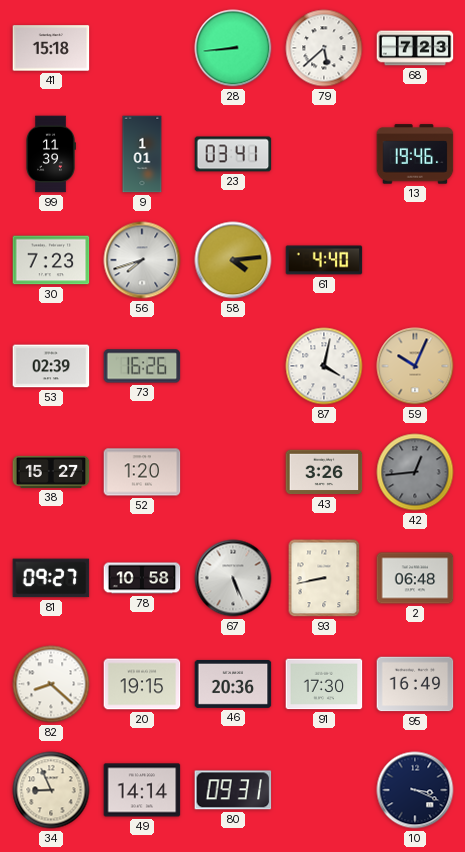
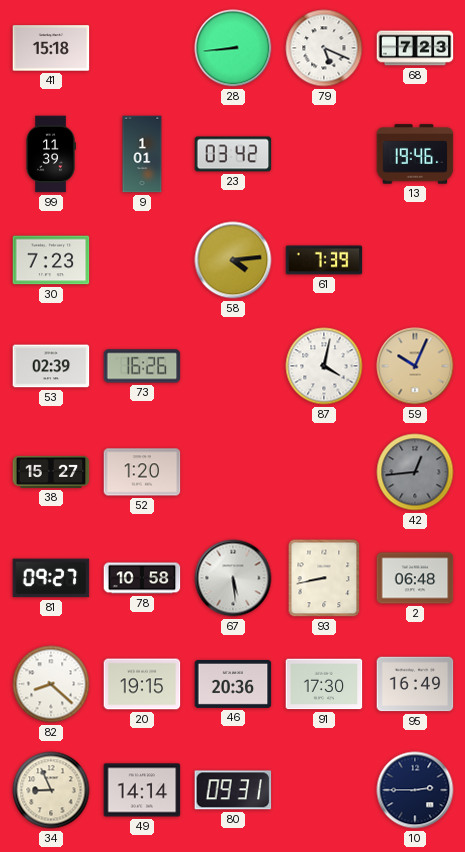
79: 5:38 -> 5:19
23: 03:41 -> 03:42
56: 7:42 -> none
61: 4:40 -> 7:39
43: 3:26 -> none
67: 5:26 -> 5:29
10: 3:19 -> 2:45
